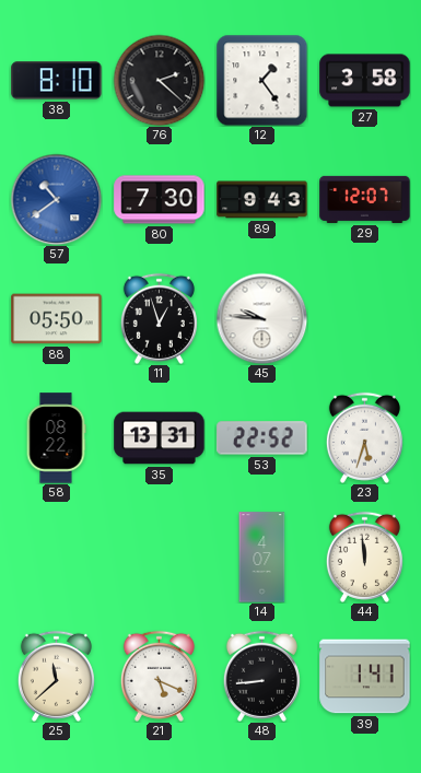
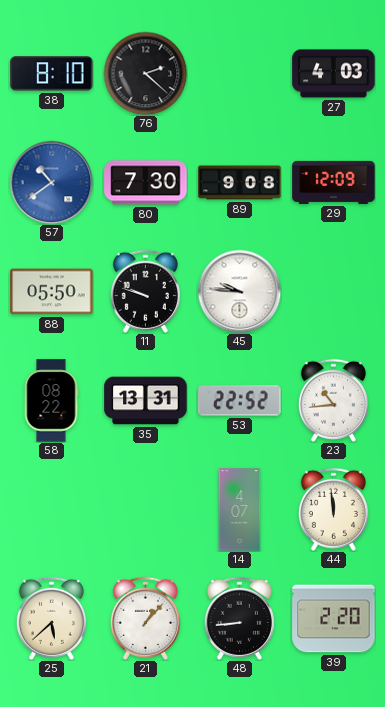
12: 1:24 -> none
27: 3:58 -> 4:03
89: 9:43 -> 9:08
29: 12:07 -> 12:09
11: 12:57 -> 9:48
23: 5:33 -> 10:44
25: 11:38 -> 5:38
21: 5:19 -> 1:07
39: 1:41 -> 2:20
